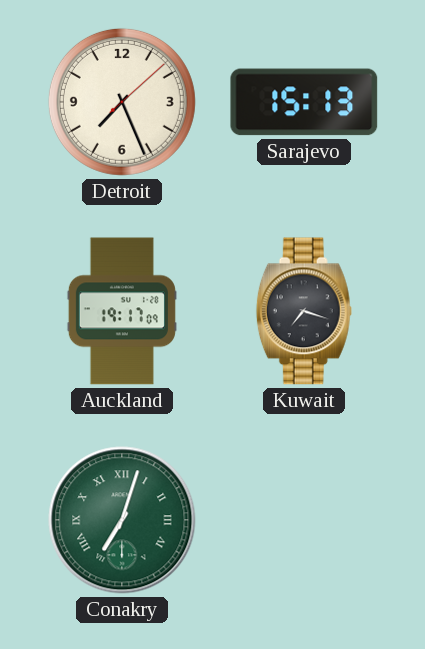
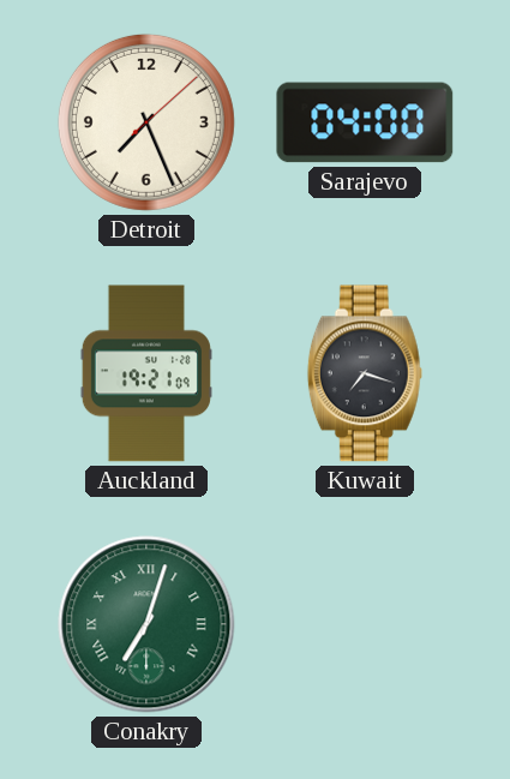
Sarajevo: 15:13 -> 04:00
Auckland: 19:17 -> 19:21
